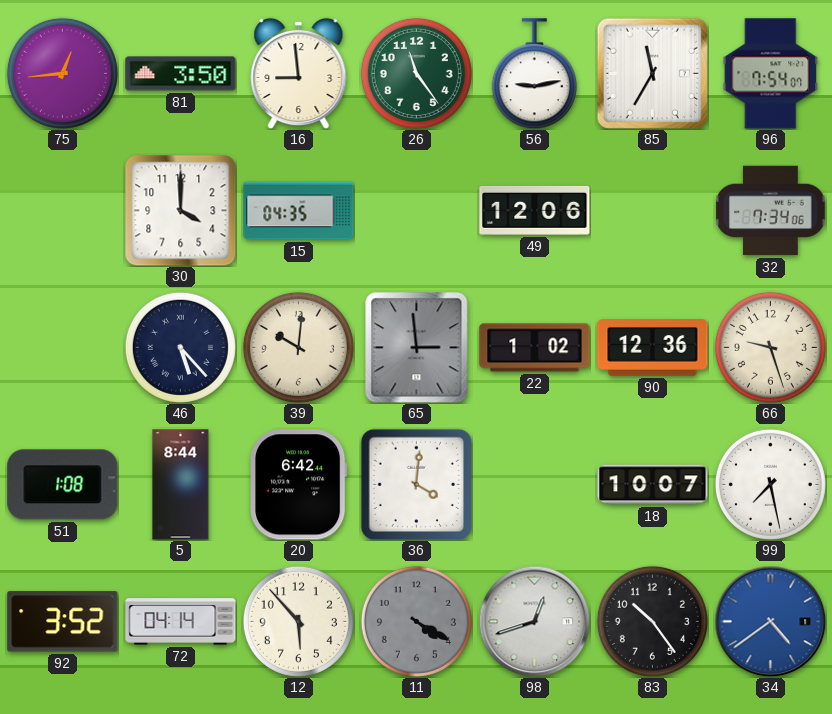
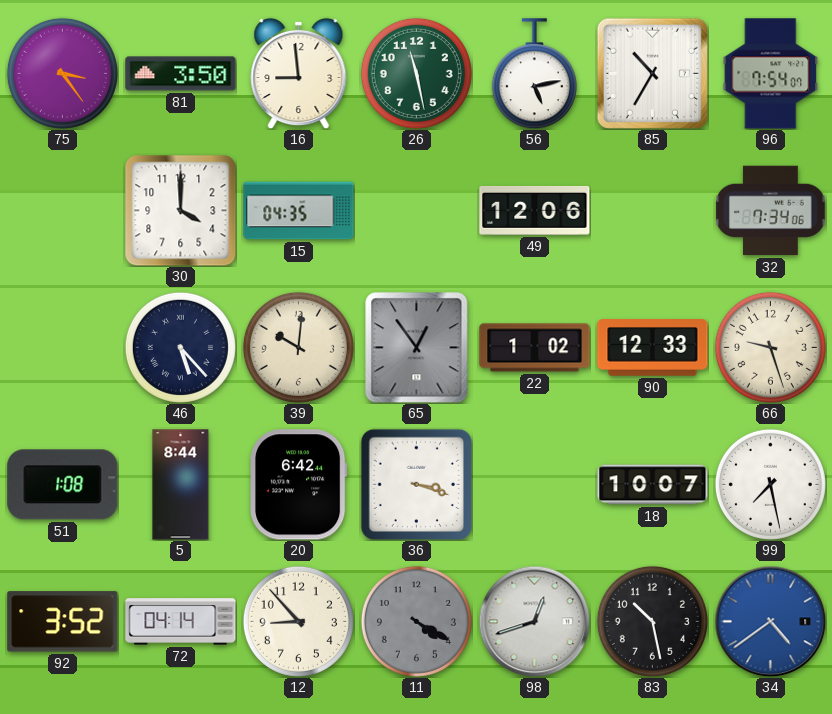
75: 12:44 -> 3:24
26: 11:24 -> 11:28
56: 9:13 -> 5:13
85: 11:35 -> 10:35
65: 2:59 -> 12:54
90: 12:36 -> 12:33
36: 4:01 -> 3:18
12: 5:53 -> 8:53
83: 10:24 -> 10:28
